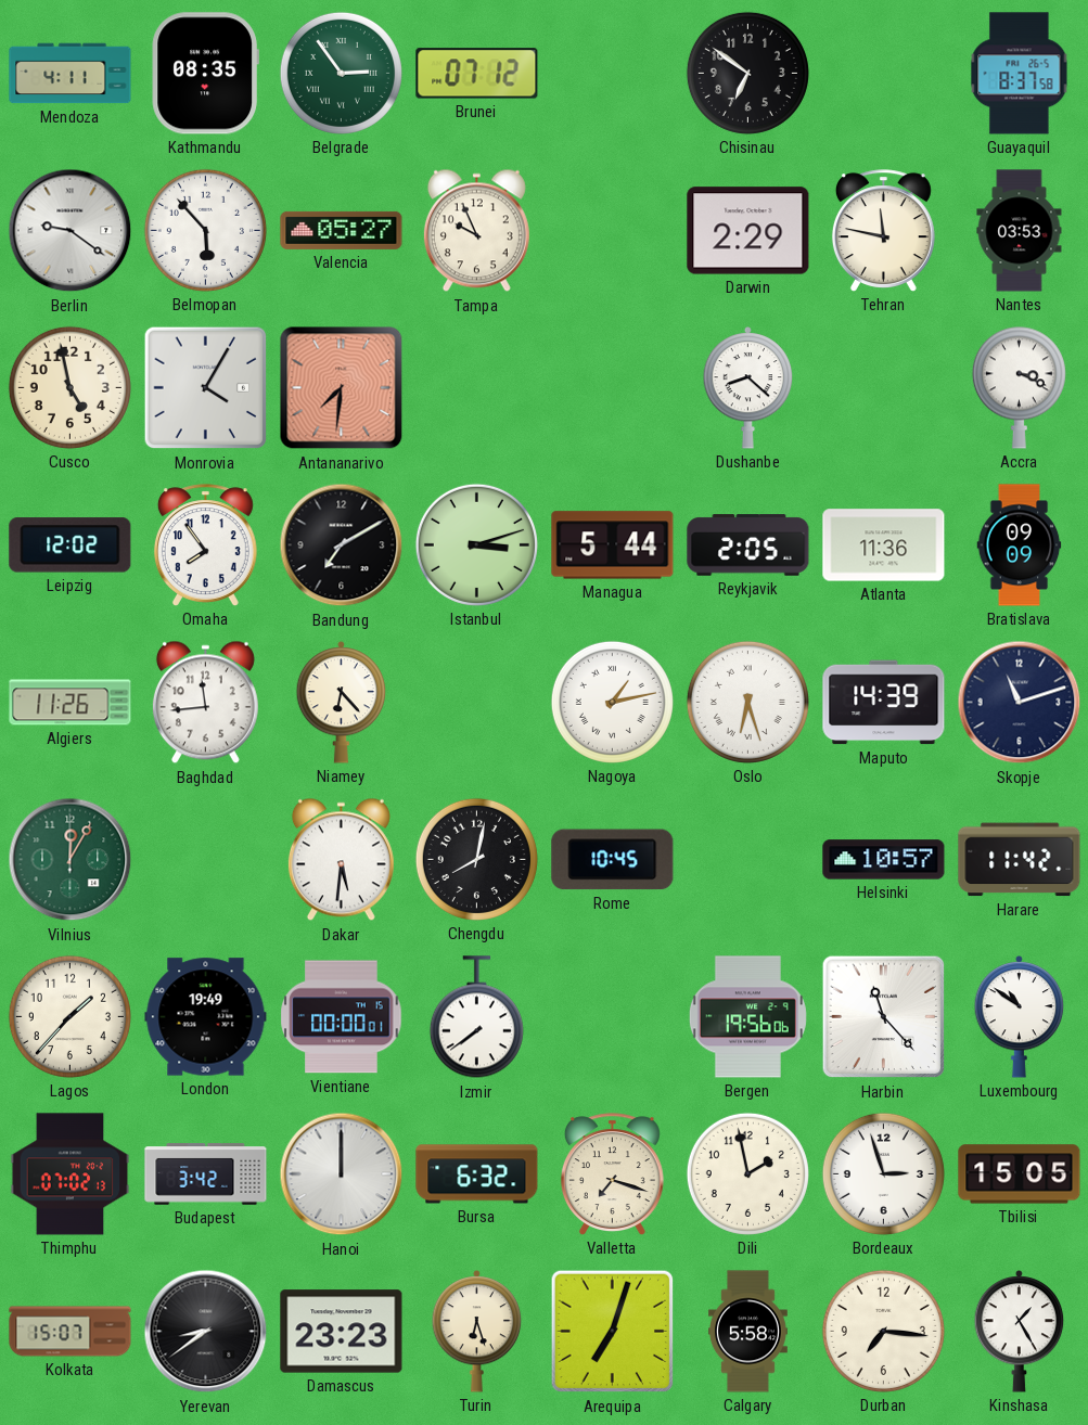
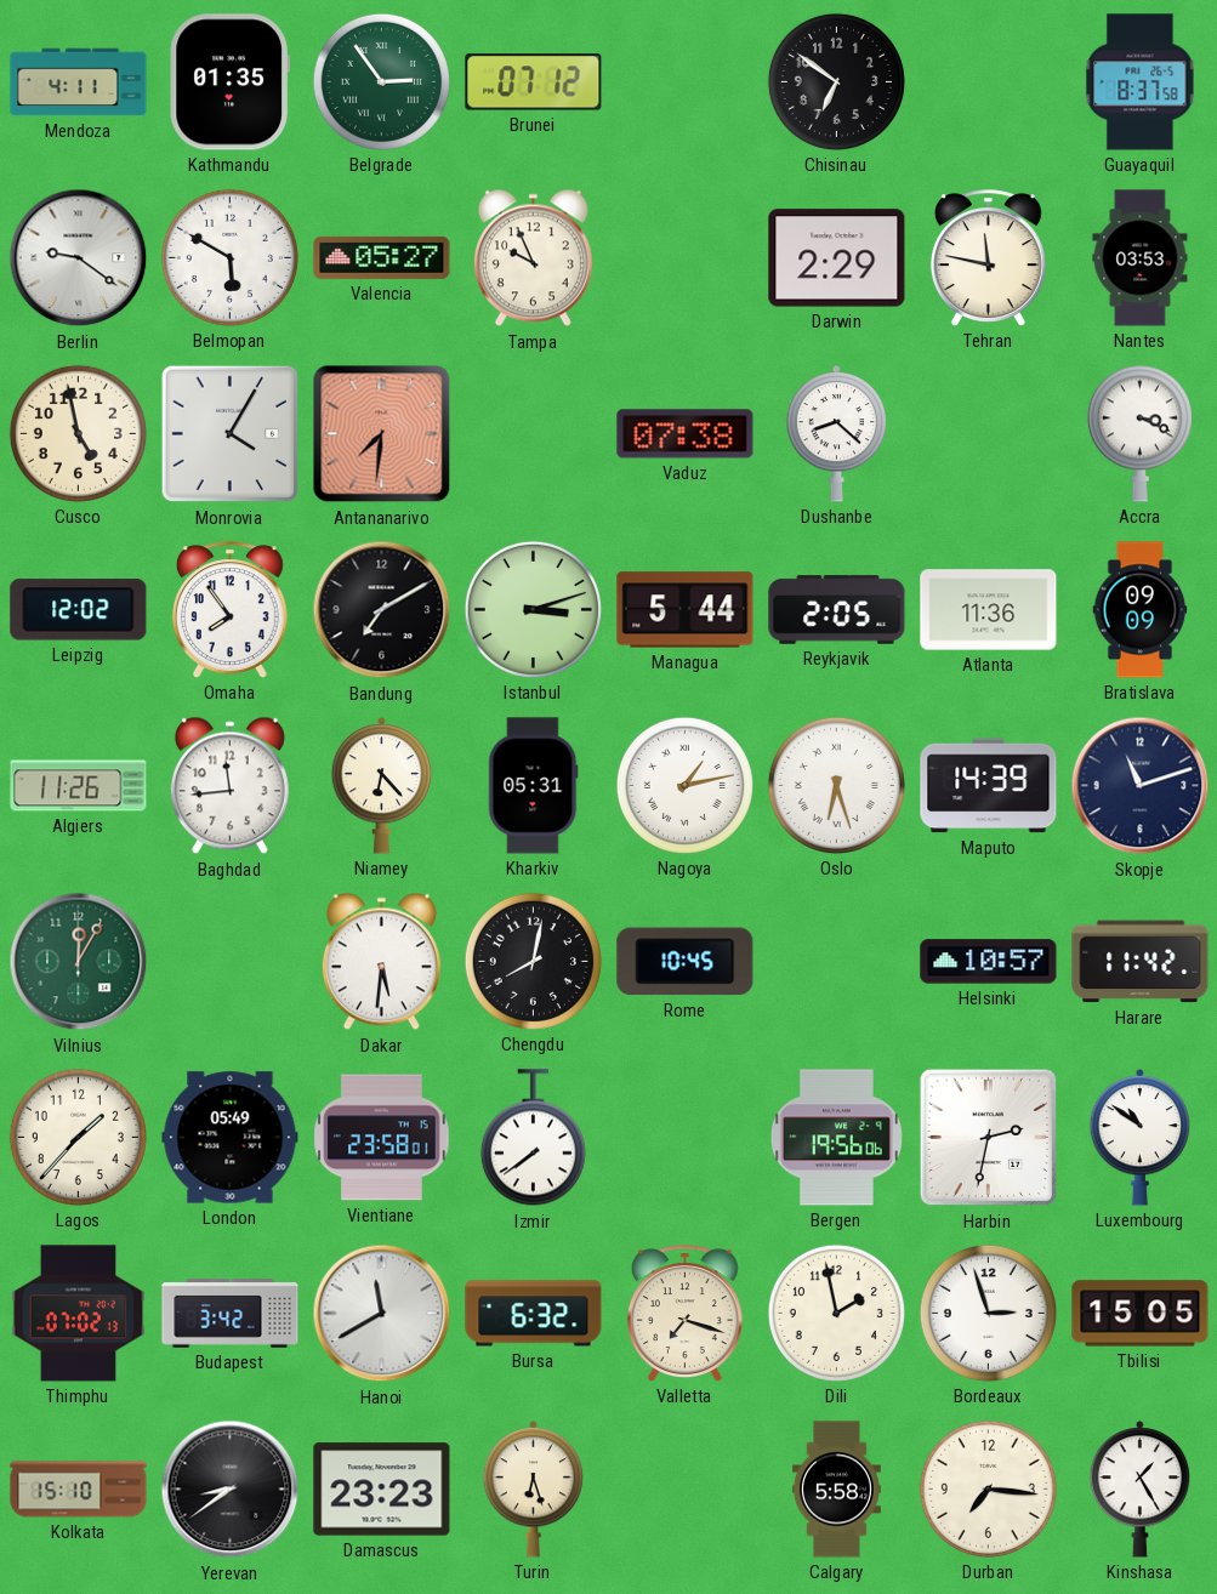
Kathmandu: 08:35 -> 01:35
Belmopan: 5:53 -> 5:50
Vaduz: none -> 07:38
Kharkiv: none -> 05:31
London: 19:49 -> 05:49
Vientiane: 00:00 -> 23:58
Harbin: 11:23 -> 2:32
Hanoi: 12:00 -> 11:40
Kolkata: 15:07 -> 15:10
Arequipa: 7:03 -> none
